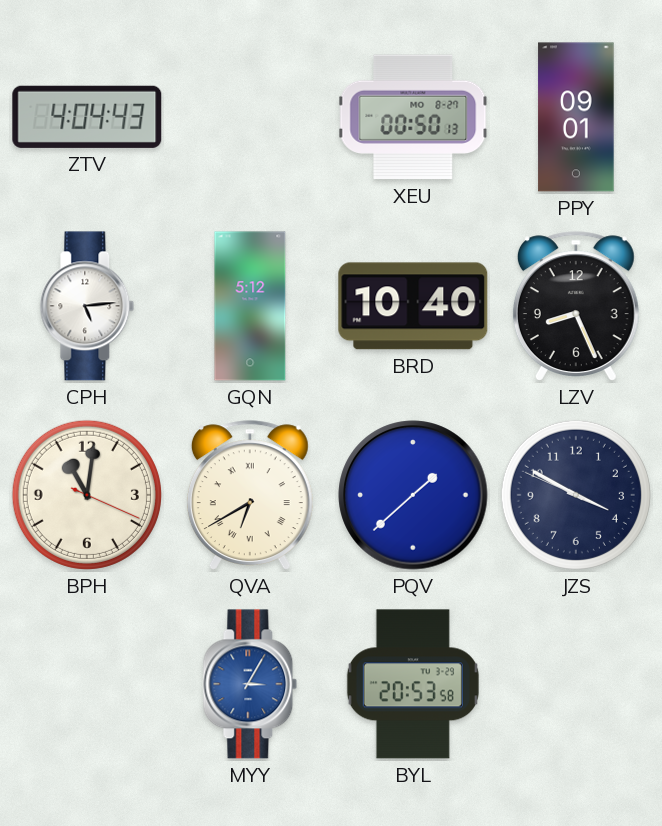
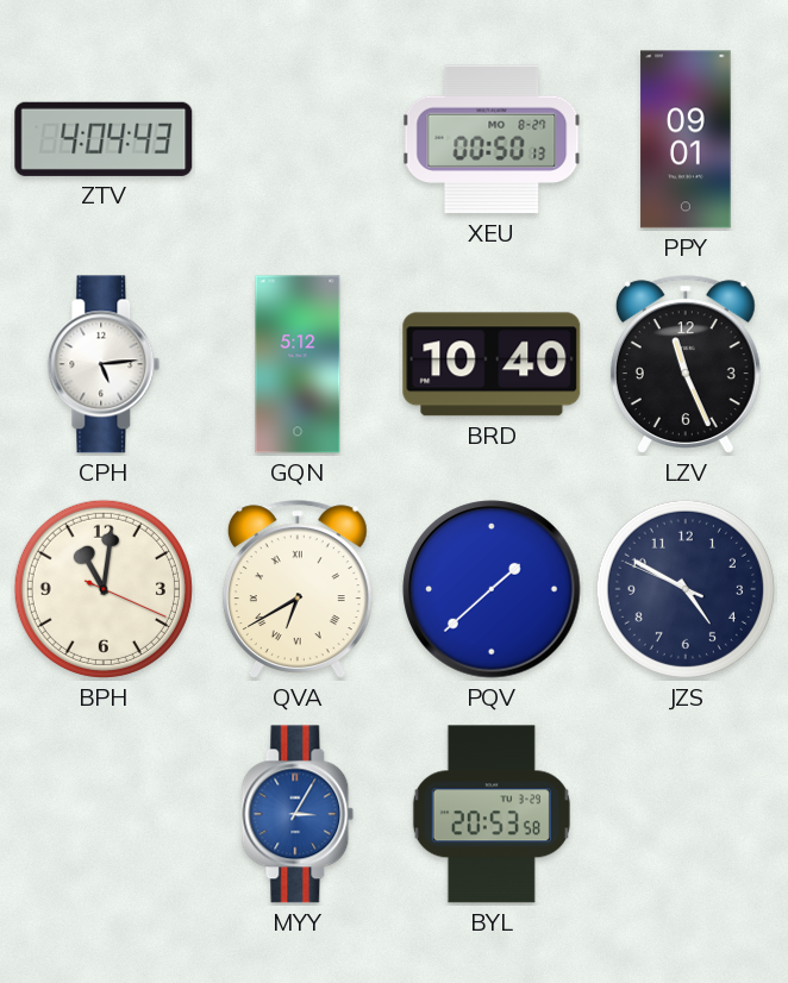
LZV: 8:26 -> 11:26
JZS: 3:49 -> 4:49
